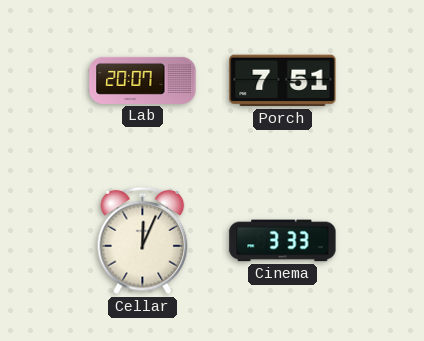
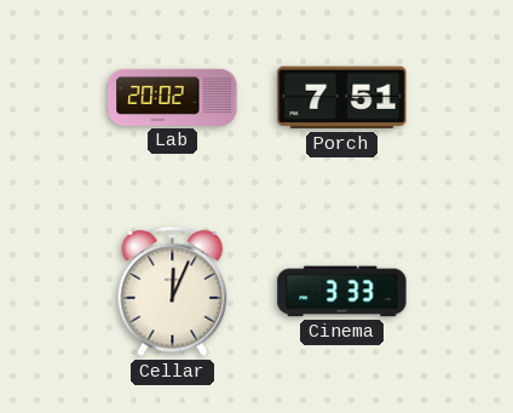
Lab: 20:07 -> 20:02
